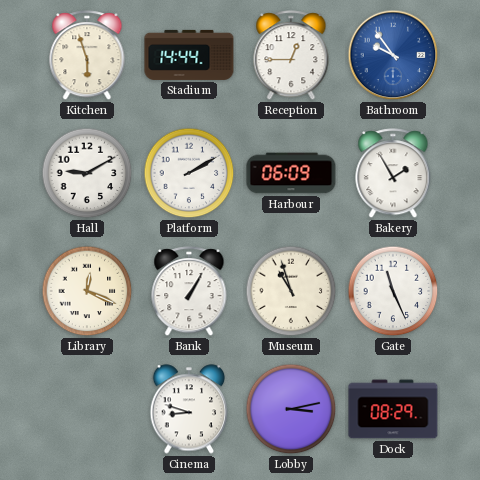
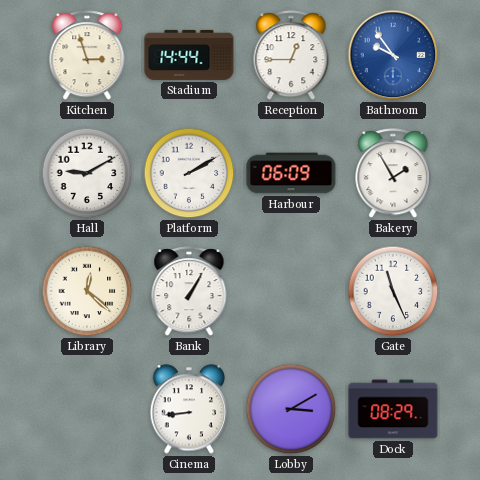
Kitchen: 5:57 -> 2:57
Library: 12:19 -> 12:22
Museum: 10:57 -> none
Cinema: 8:48 -> 8:44
Lobby: 3:13 -> 3:10
